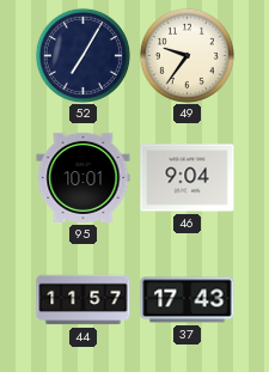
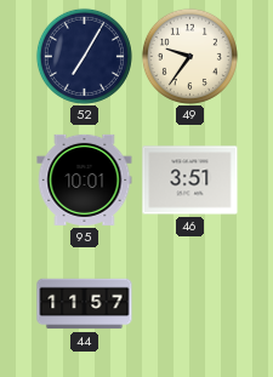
46: 9:04 -> 3:51
37: 17:43 -> none
